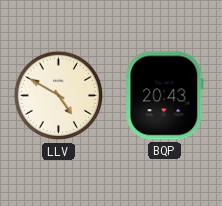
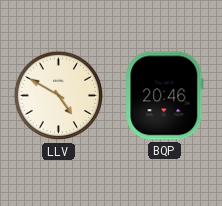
BQP: 20:43 -> 20:46
